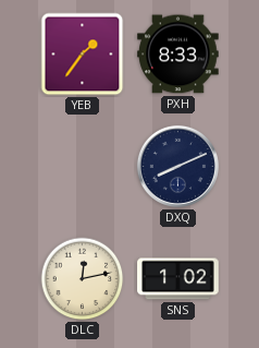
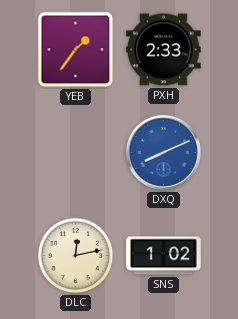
PXH: 8:33 -> 2:33
DXQ dial: navy -> blue
